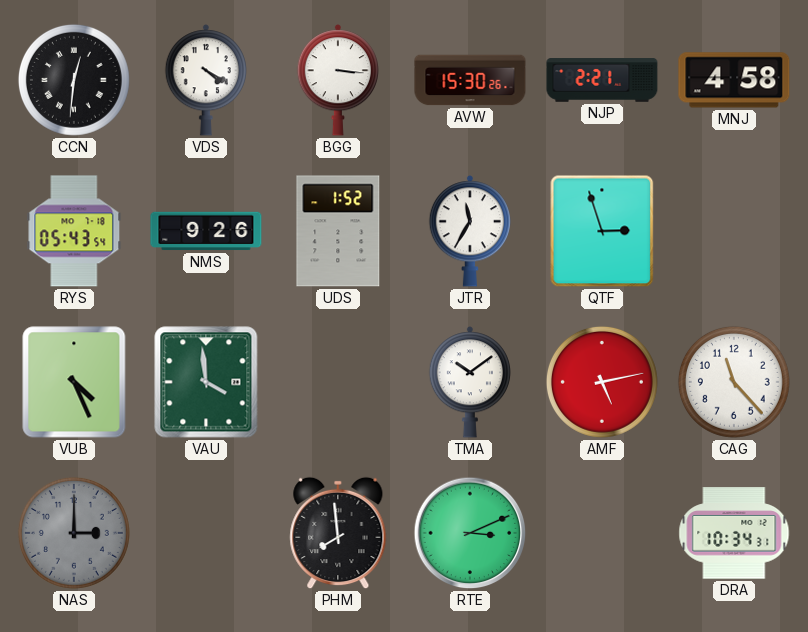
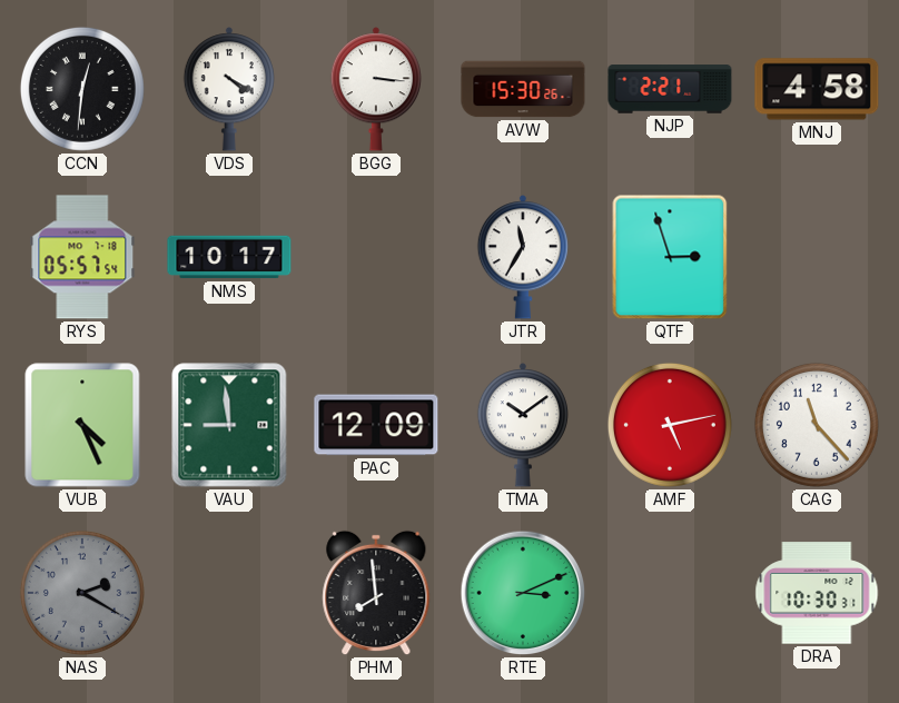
RYS: 05:43 -> 05:57
NMS: 9:26 -> 10:17
UDS: 1:52 -> none
VAU: 3:59 -> 8:59
PAC: none -> 12:09
NAS: 3:00 -> 2:20
DRA: 10:34 -> 10:30
